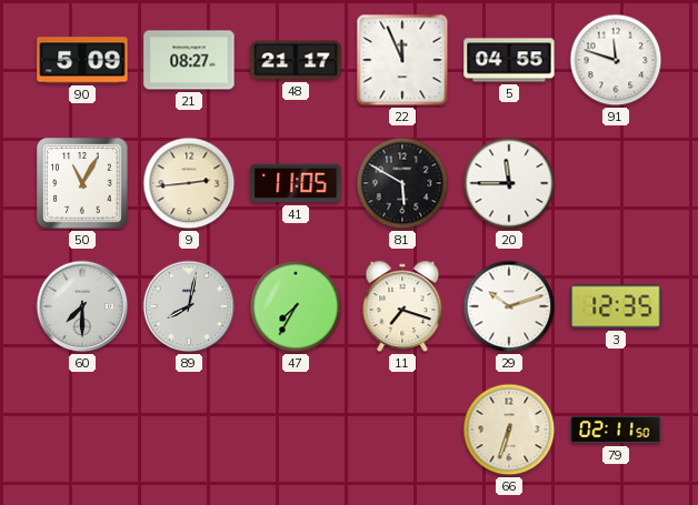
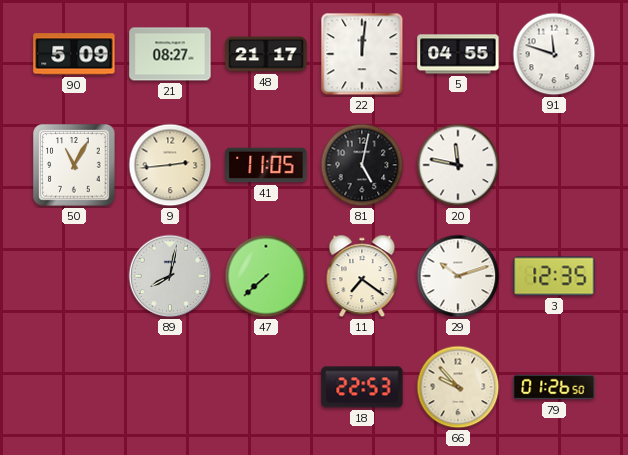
22: 11:56 -> 12:01
81: 5:50 -> 5:02
20: 11:45 -> 11:47
60: 7:30 -> none
47: 7:35 -> 7:38
11: 7:18 -> 7:21
18: none -> 22:53
66: 6:33 -> 9:53
79: 02:11 -> 01:26
